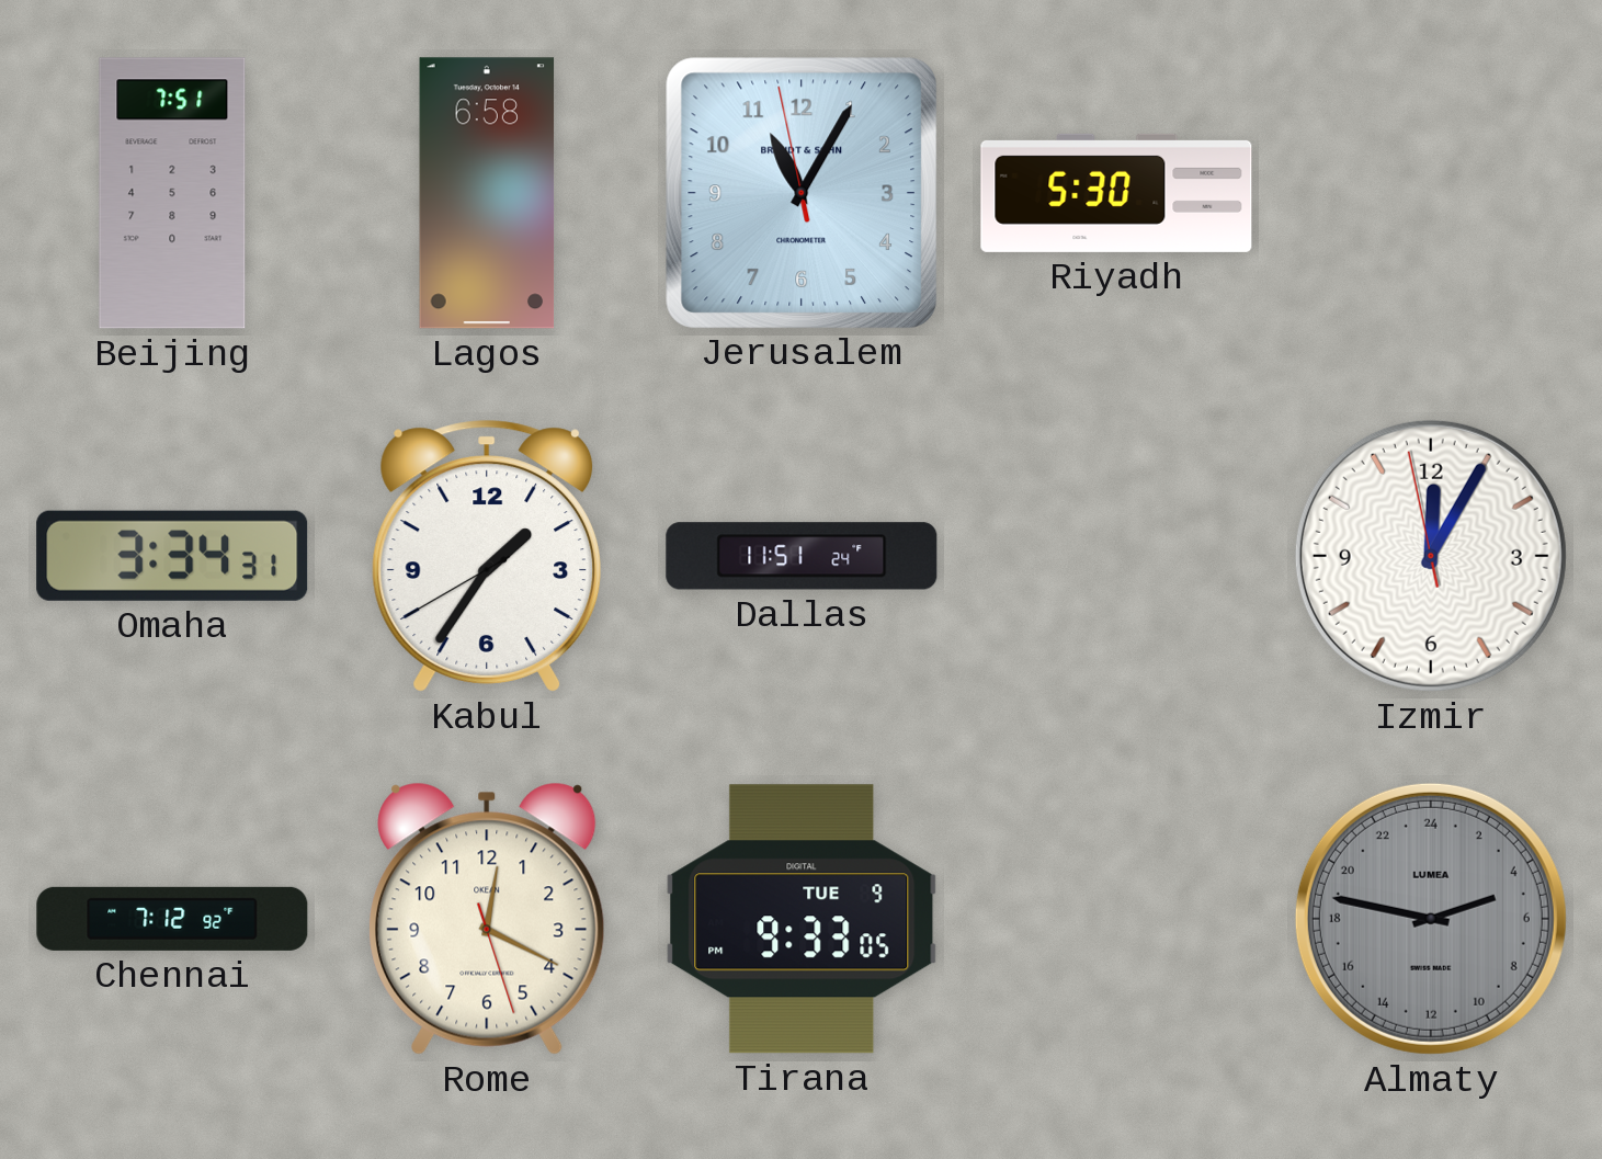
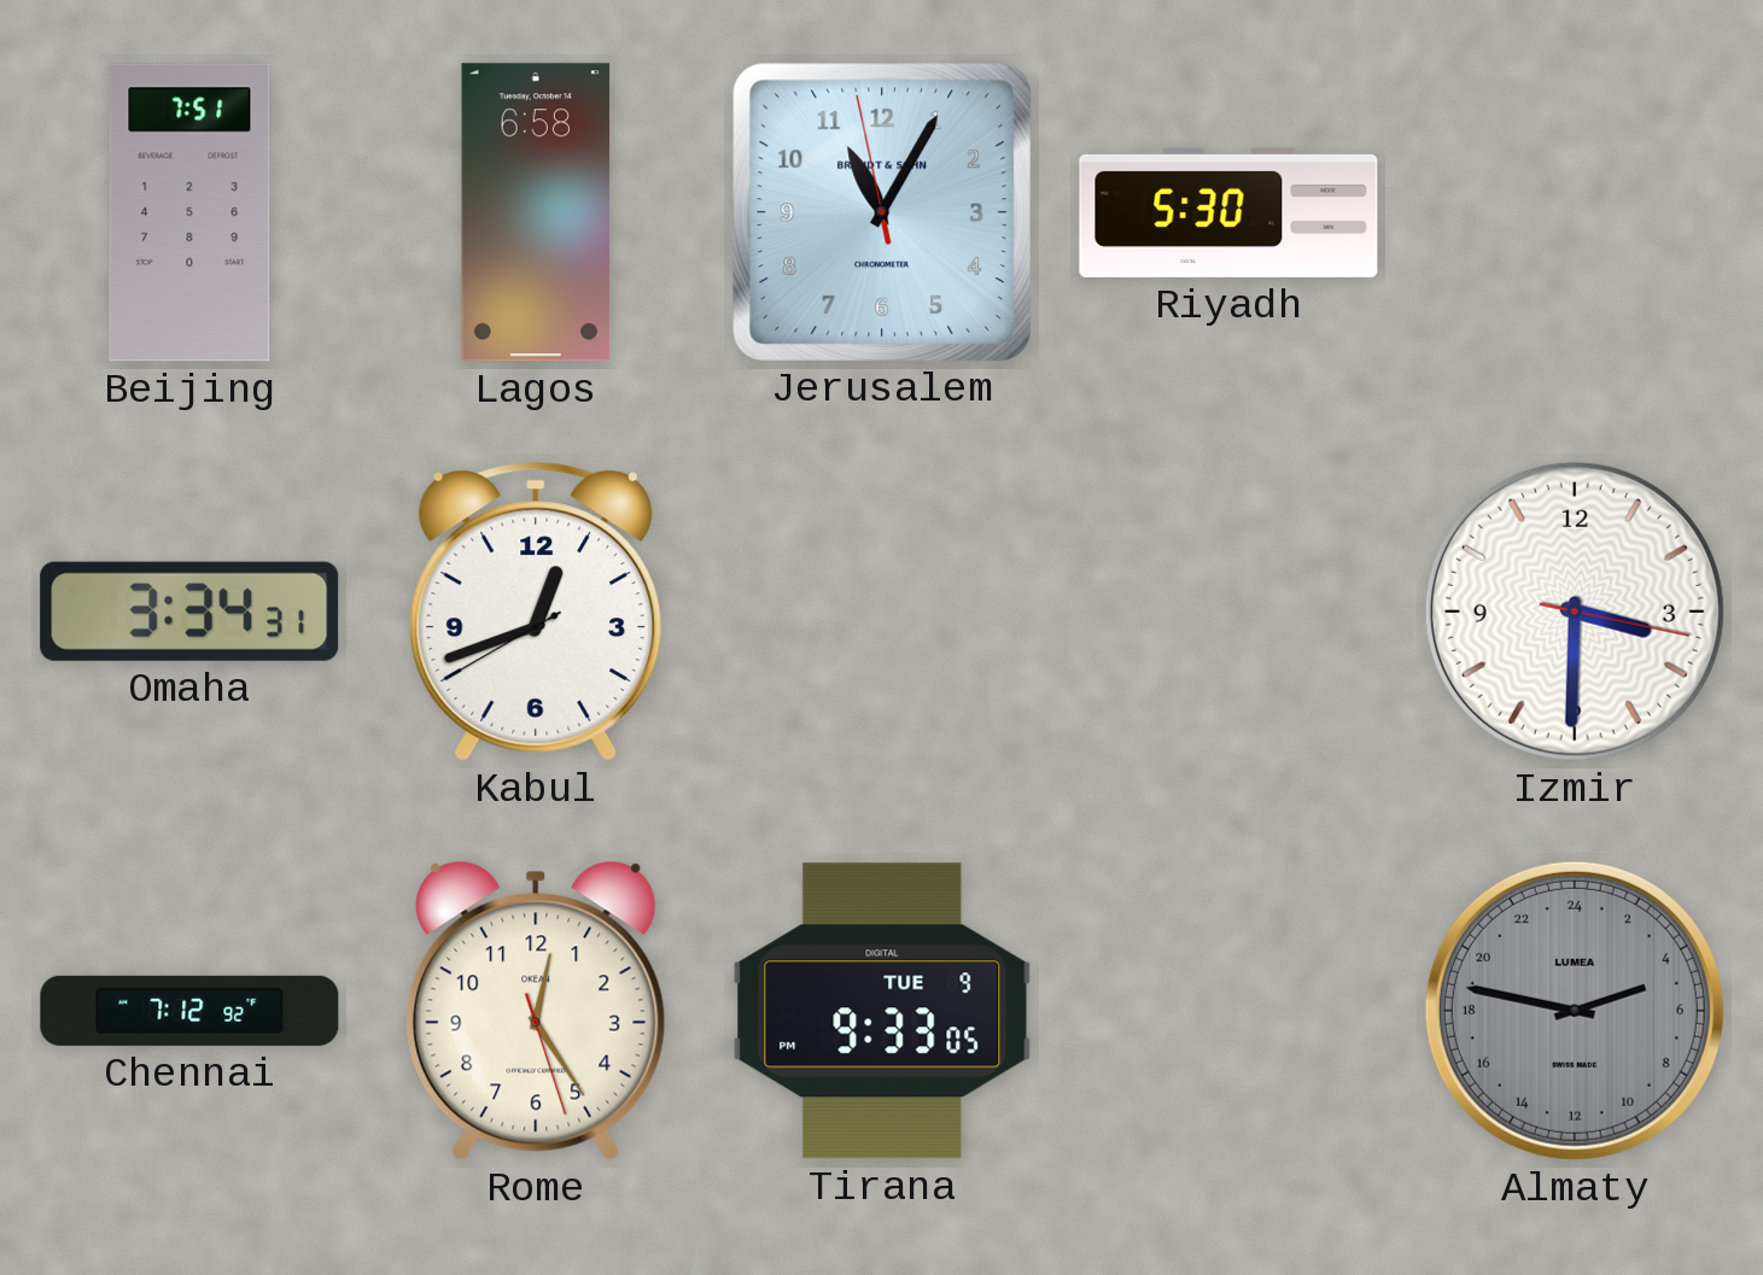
Kabul: 1:35 -> 12:41
Dallas: 11:51 -> none
Izmir: 12:04 -> 3:30
Rome: 12:19 -> 12:24
